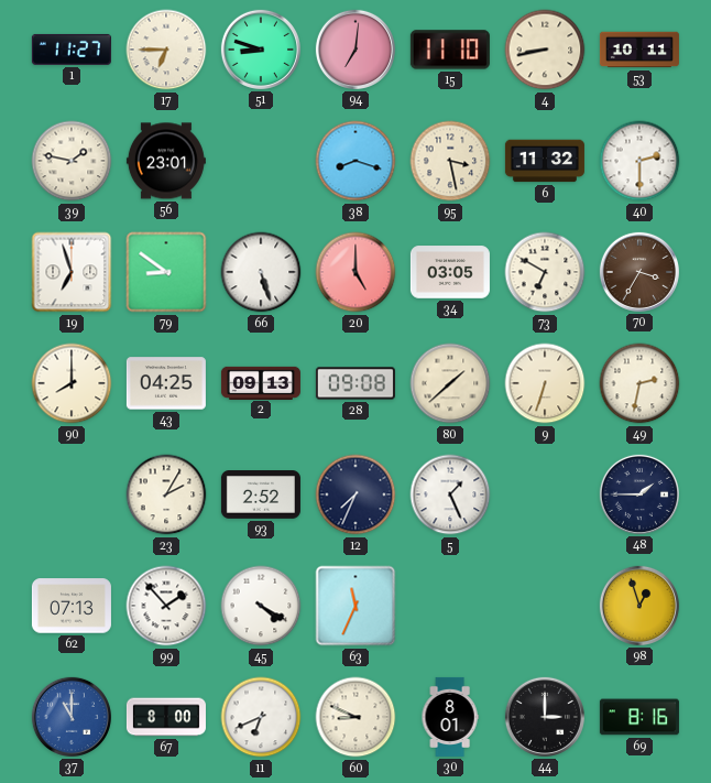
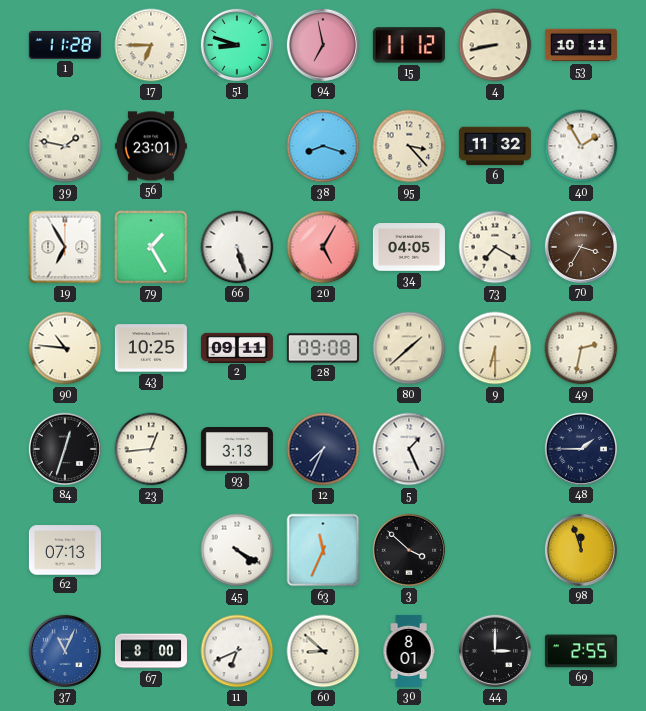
1: 11:27 -> 11:28
94: 7:01 -> 6:58
15: 11:10 -> 11:12
95: 3:28 -> 3:23
40: 2:30 -> 1:55
19: 6:57 -> 6:55
79: 8:51 -> 1:25
20: 5:00 -> 5:05
34: 03:05 -> 04:05
73: 6:50 -> 7:20
90: 8:00 -> 10:46
43: 04:25 -> 10:25
2: 09:13 -> 09:11
9: 6:33 -> 6:30
84: none -> 12:33
23: 2:05 -> 12:44
93: 2:52 -> 3:13
99: 1:53 -> none
3: none -> 3:52
98: 12:57 -> 11:57
37: 11:00 -> 11:04
60: 8:49 -> 8:52
69: 8:16 -> 2:55
